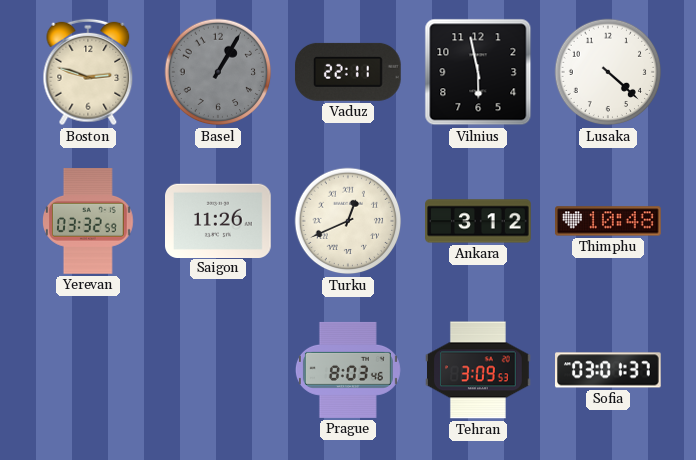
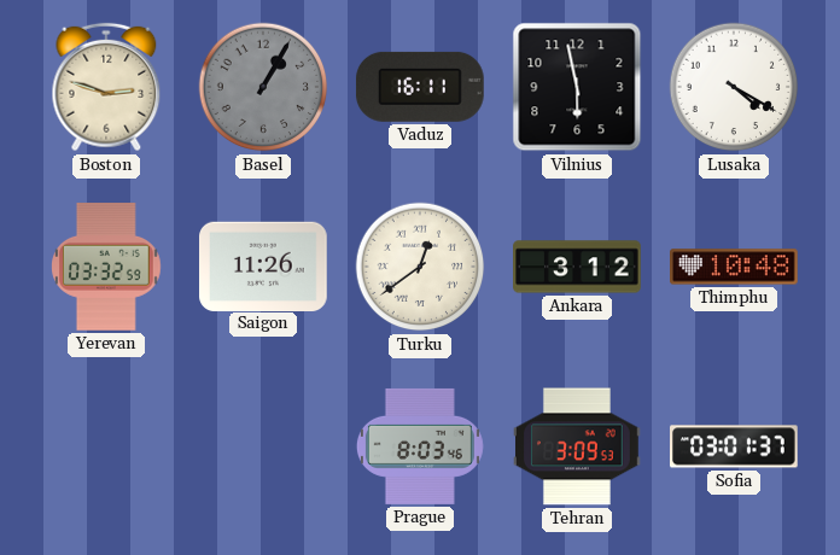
Vaduz: 22:11 -> 16:11
Lusaka: 4:22 -> 4:20
Turku: 12:41 -> 12:39
